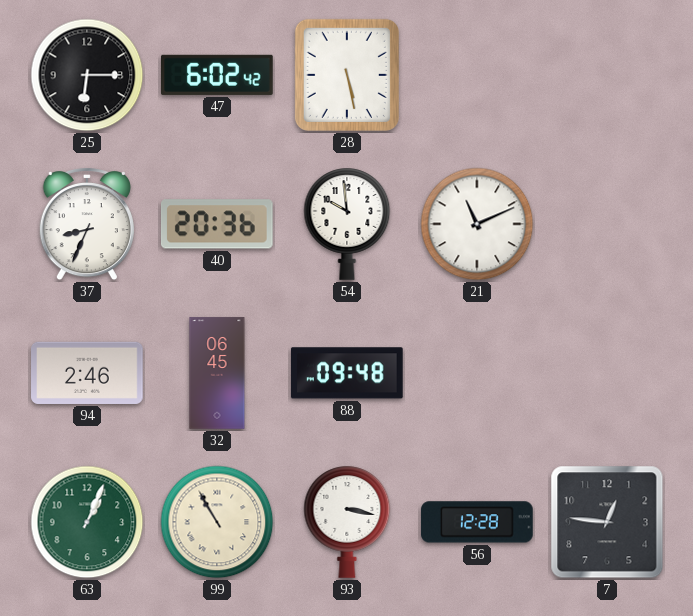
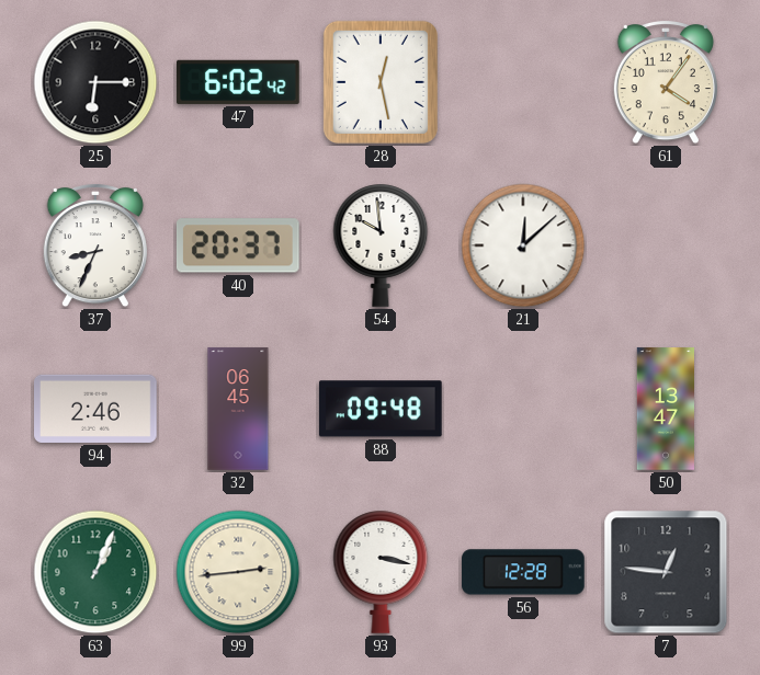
28: 5:28 -> 12:28
61: none -> 4:06
40: 20:36 -> 20:37
21: 11:11 -> 12:08
50: none -> 13:47
99: 10:55 -> 2:44
